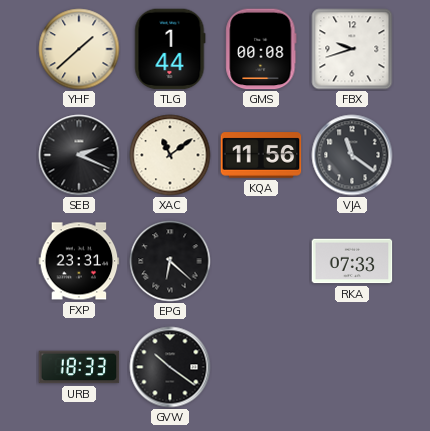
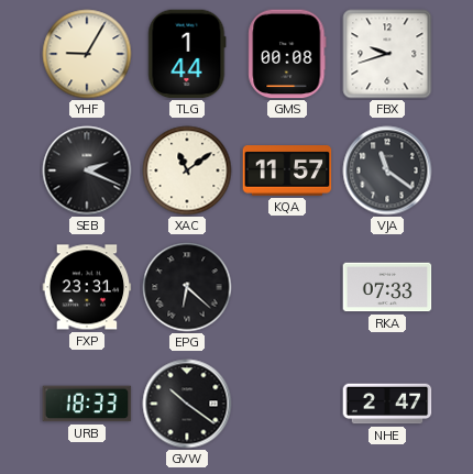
YHF: 1:38 -> 9:05
KQA: 11:56 -> 11:57
NHE: none -> 2:47
